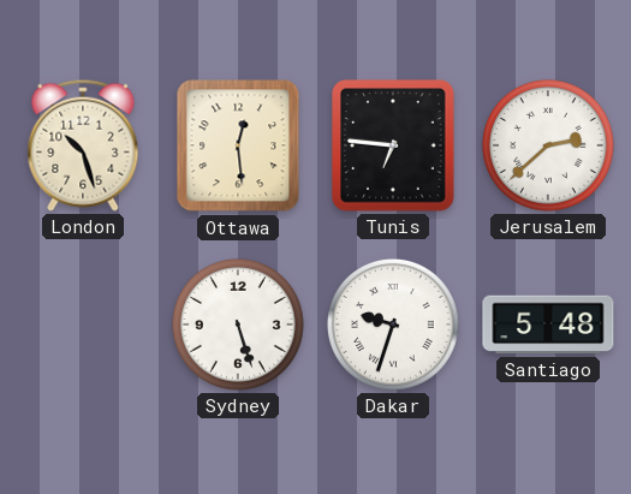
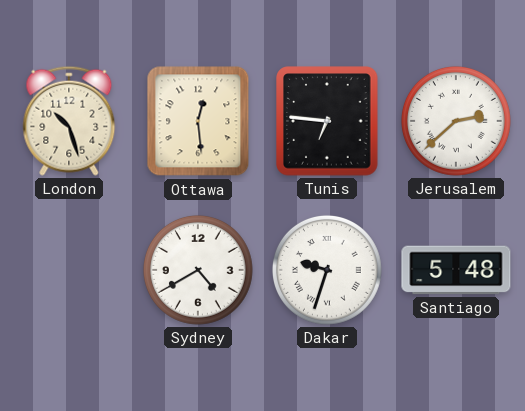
Sydney: 5:27 -> 4:40
